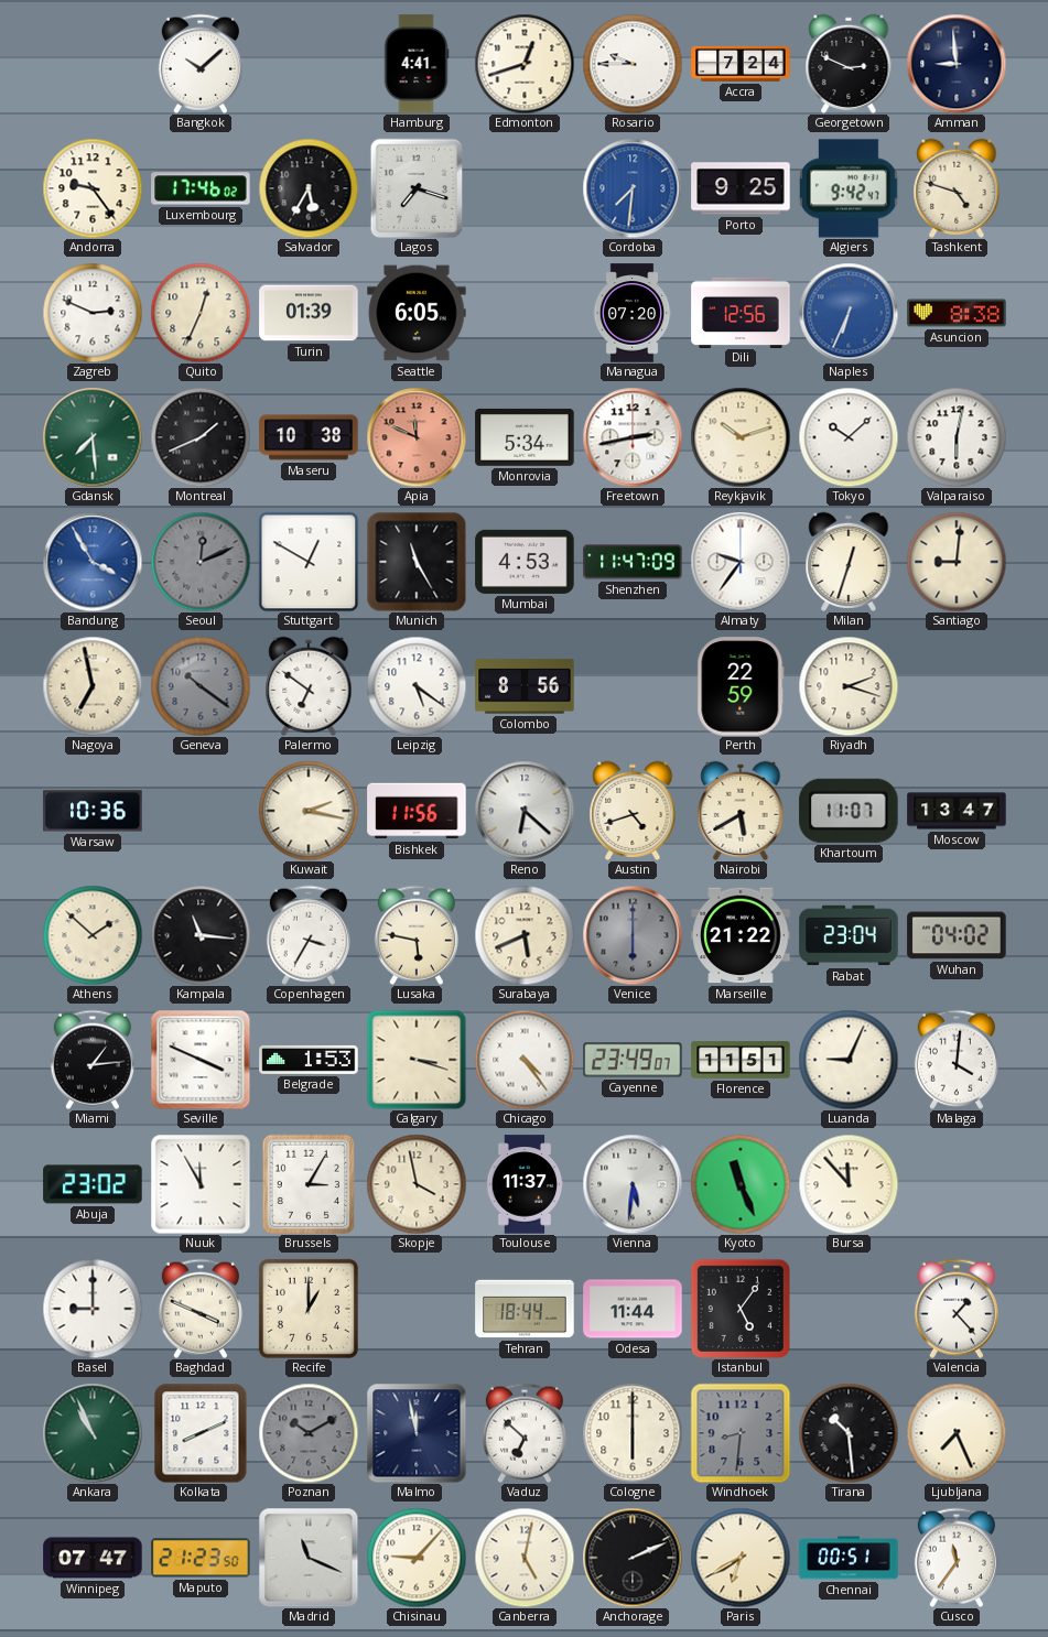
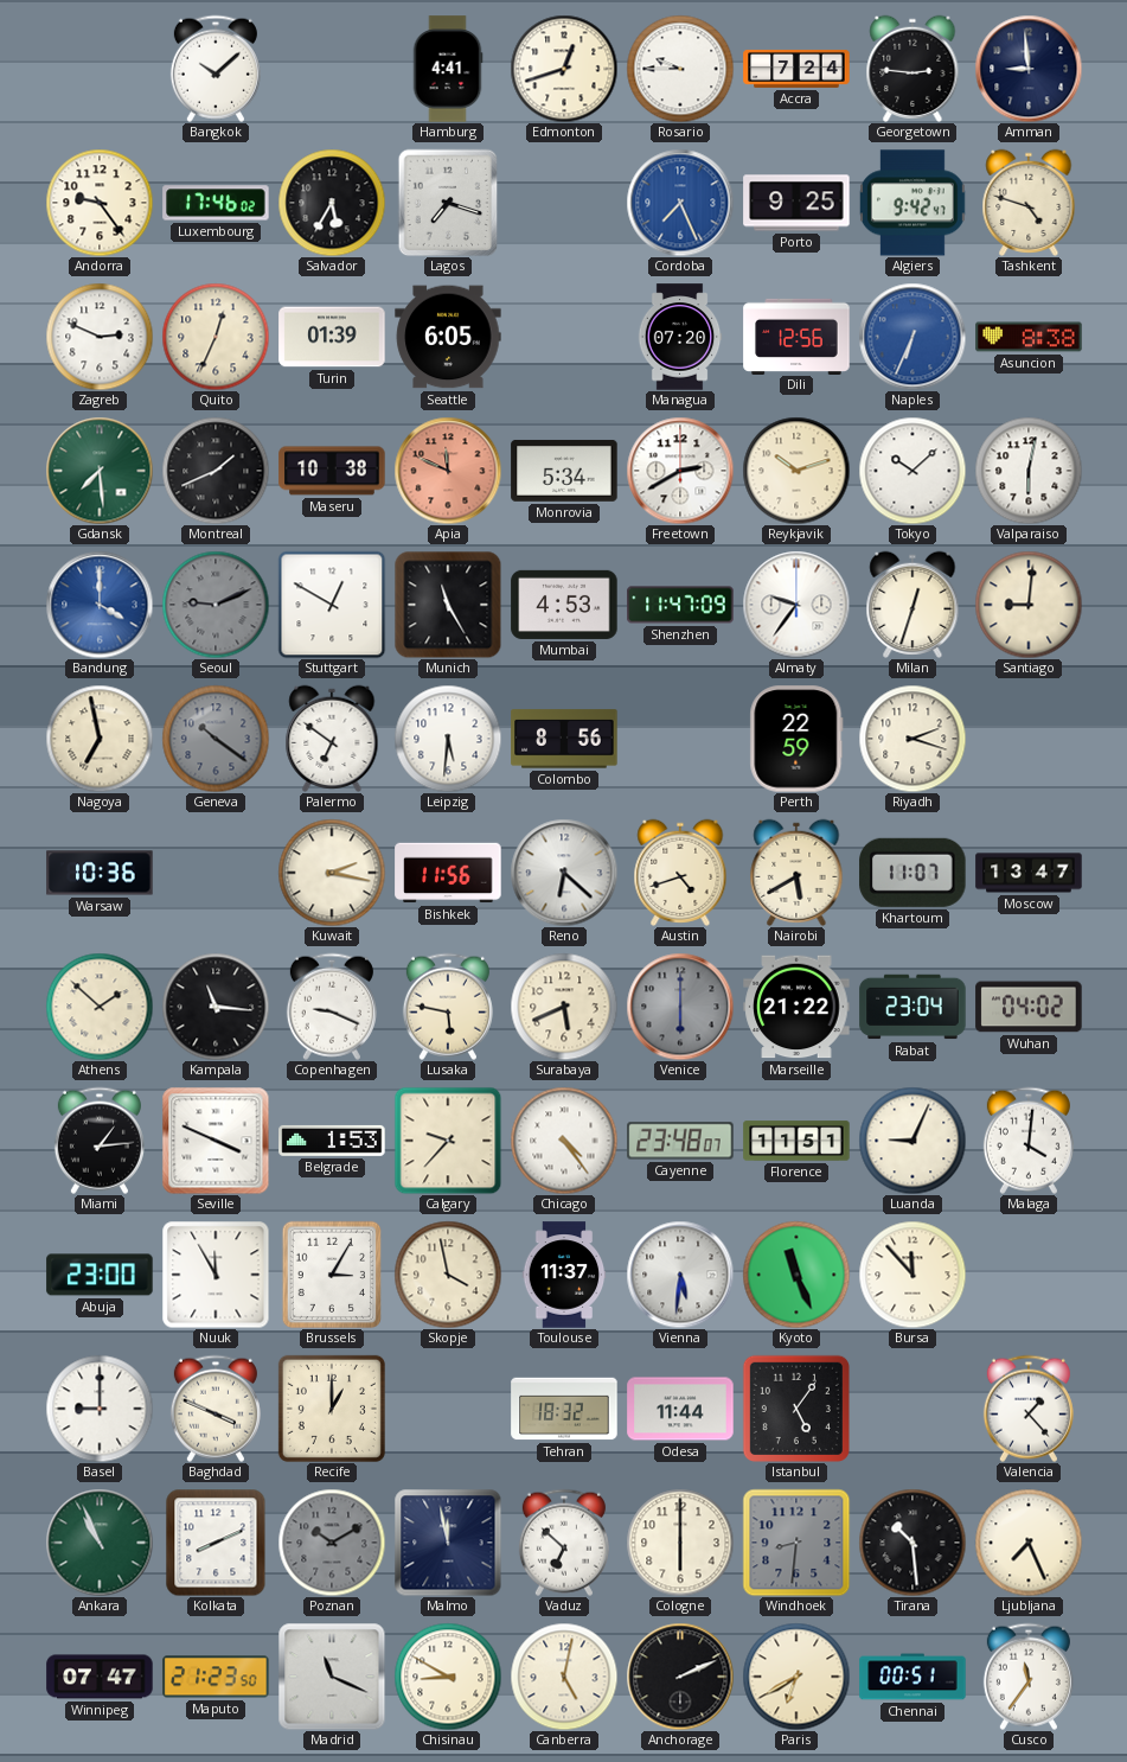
Georgetown: 2:49 -> 2:46
Cordoba: 7:31 -> 7:26
Freetown: 2:43 -> 2:40
Bandung: 3:55 -> 4:00
Seoul: 12:11 -> 9:11
Leipzig: 5:21 -> 5:31
Copenhagen: 3:35 -> 9:19
Calgary: 3:18 -> 9:37
Cayenne: 23:49 -> 23:48
Abuja: 23:02 -> 23:00
Tehran: 18:44 -> 18:32
Chisinau: 9:07 -> 8:50
